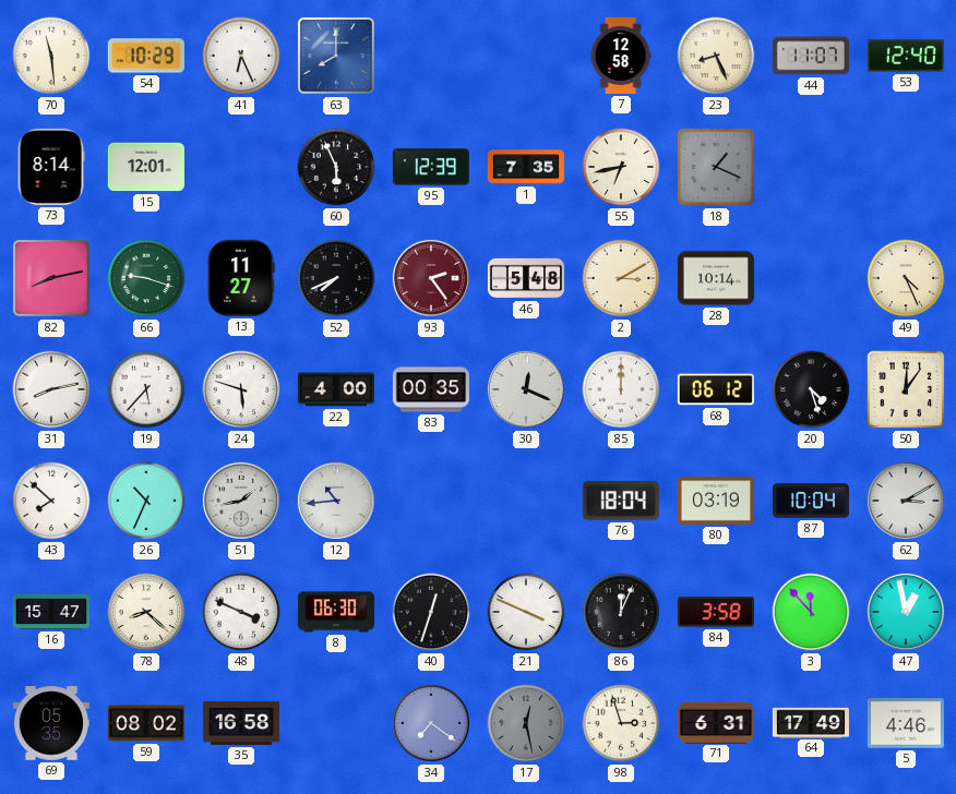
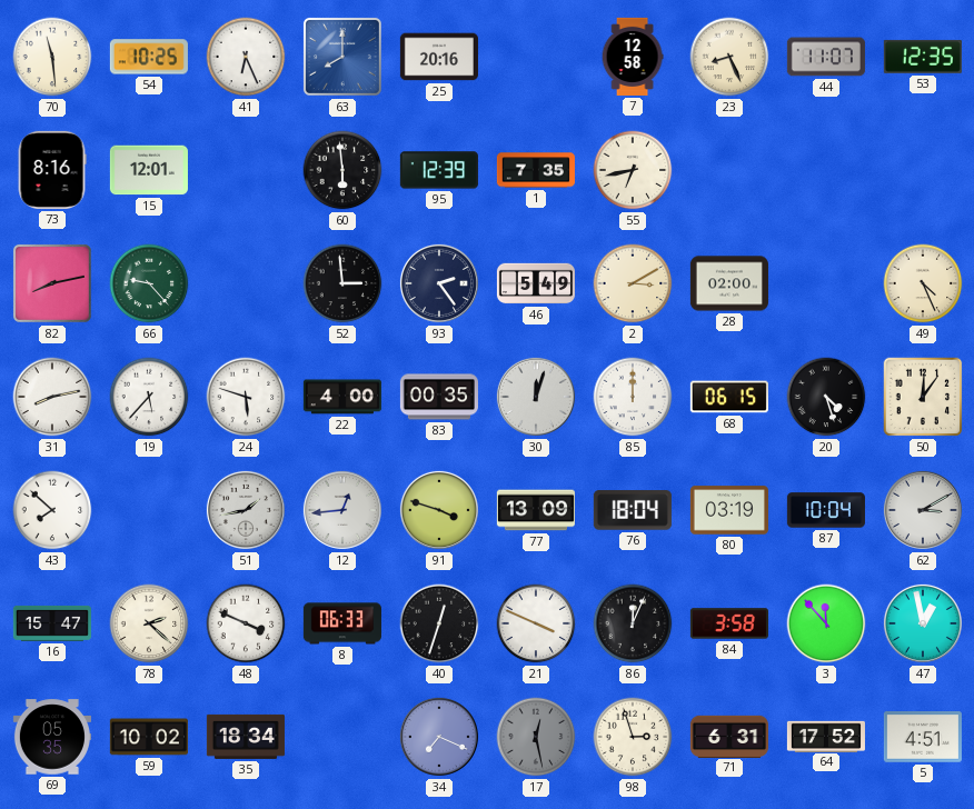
54: 10:29 -> 10:25
25: none -> 20:16
53: 12:40 -> 12:35
73: 8:14 -> 8:16
60: 5:56 -> 5:59
18: 1:19 -> none
66: 9:18 -> 9:23
13: 11:27 -> none
52: 7:41 -> 2:59
93 dial: burgundy -> navy
46: 5:48 -> 5:49
28: 10:14 -> 02:00
30: 12:19 -> 12:03
68: 06:12 -> 06:15
26: 10:34 -> none
12: 10:44 -> 12:44
91: none -> 3:48
77: none -> 13:09
78: 8:22 -> 2:22
8: 06:30 -> 06:33
59: 08:02 -> 10:02
35: 16:58 -> 18:34
34: 7:21 -> 7:19
64: 17:49 -> 17:52
5: 4:46 -> 4:51
